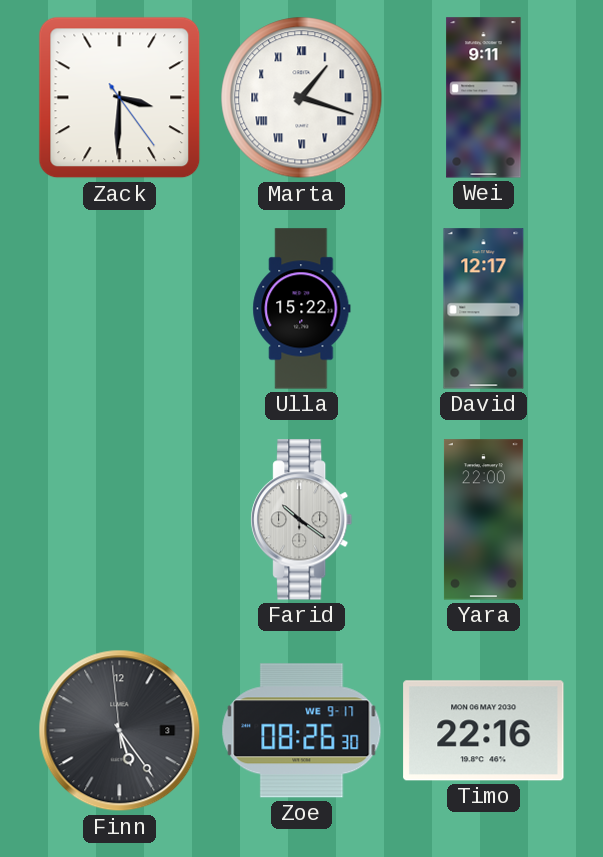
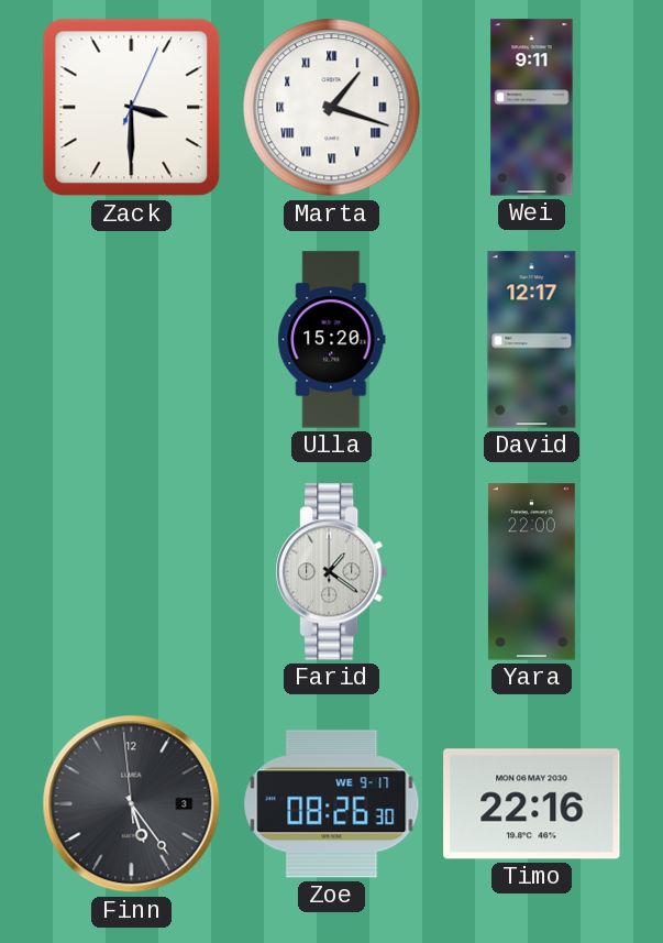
Zack: 3:30:24 -> 3:30:04
Ulla: 15:22 -> 15:20
Farid: 10:21 -> 1:21
